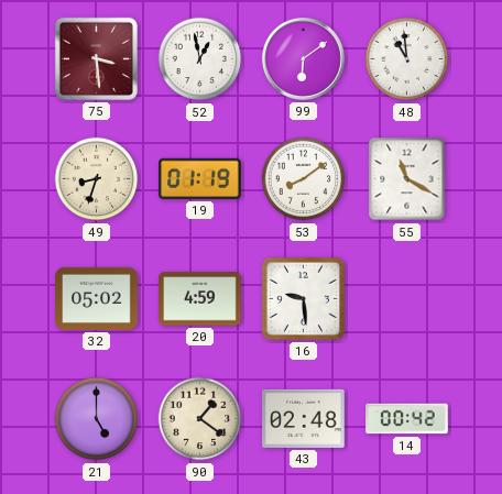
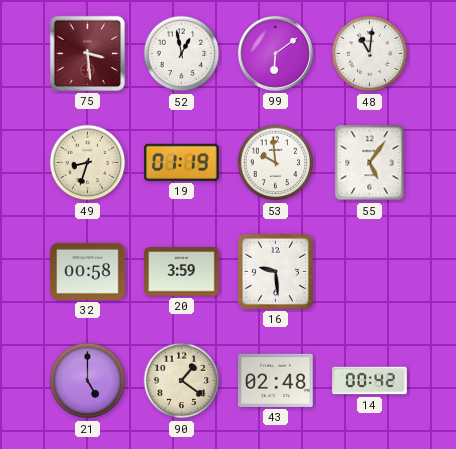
48: 10:59 -> 11:01
53: 8:09 -> 9:59
55: 11:20 -> 5:06
32: 05:02 -> 00:58
20: 4:59 -> 3:59
